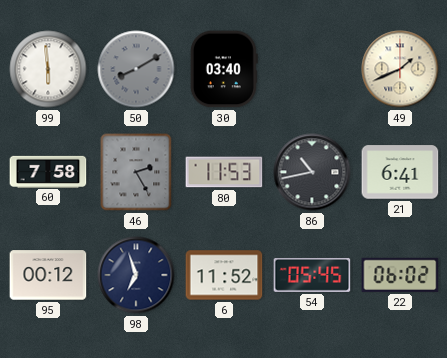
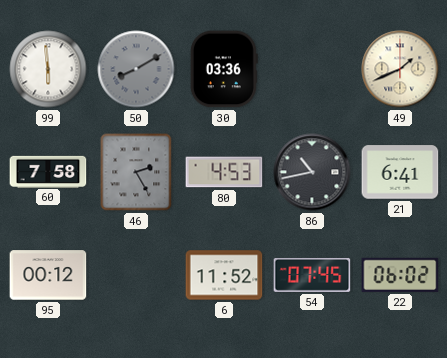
30: 03:40 -> 03:36
80: 11:53 -> 4:53
98: 6:57 -> none
54: 05:45 -> 07:45
